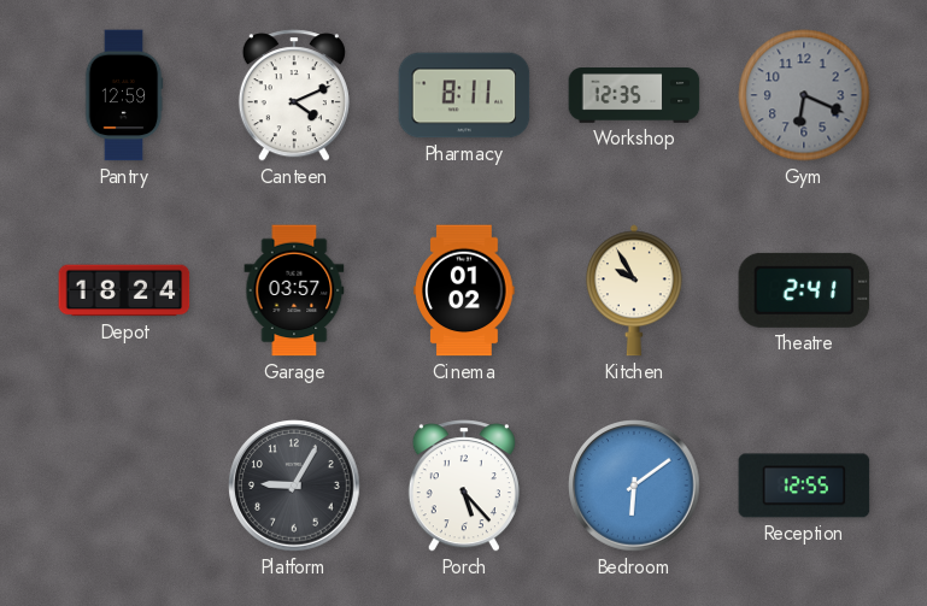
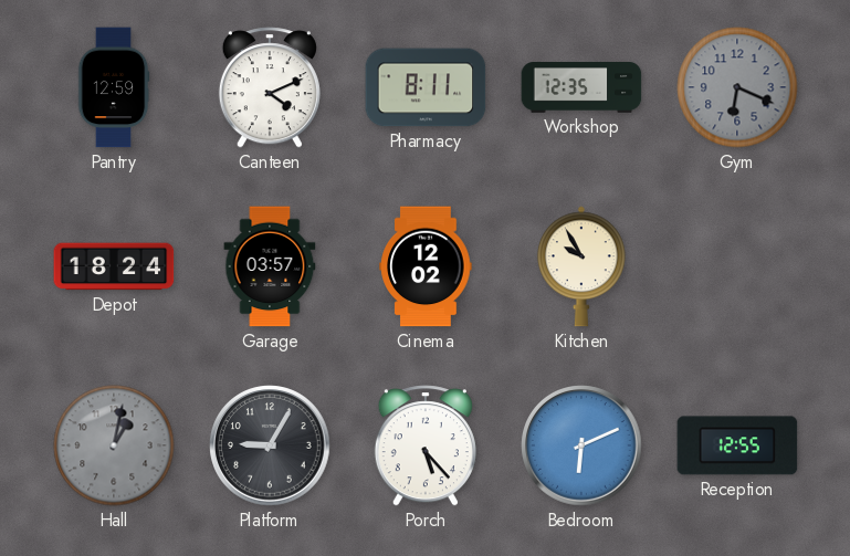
Cinema: 01:02 -> 12:02
Theatre: 2:41 -> none
Hall: none -> 1:02
Bedroom: 6:09 -> 6:11
